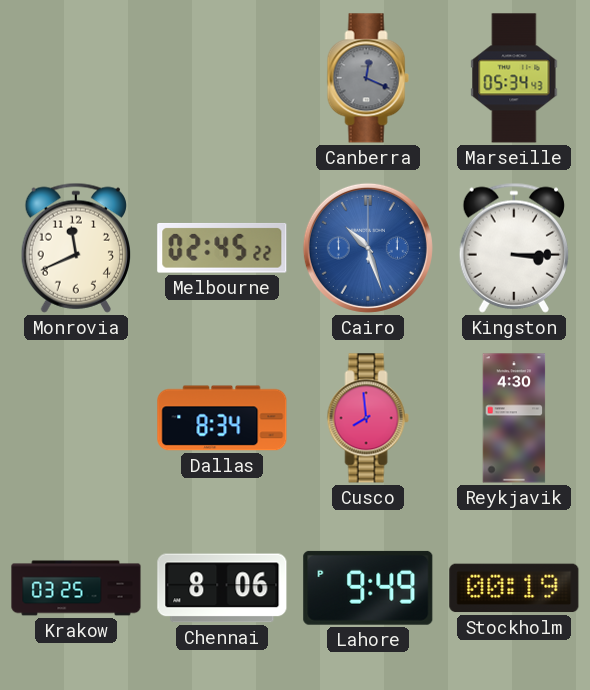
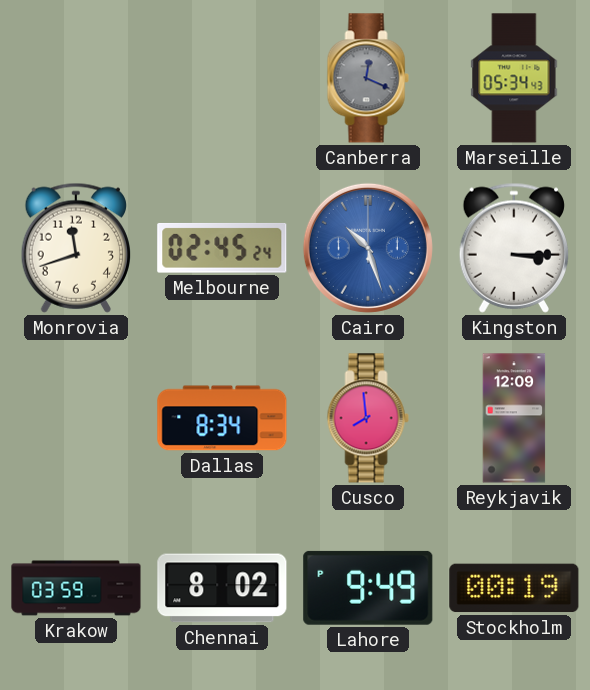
Monrovia: 11:41 -> 11:42
Melbourne: 02:45:22 -> 02:45:24
Reykjavik: 4:30 -> 12:09
Krakow: 03:25 -> 03:59
Chennai: 8:06 -> 8:02
